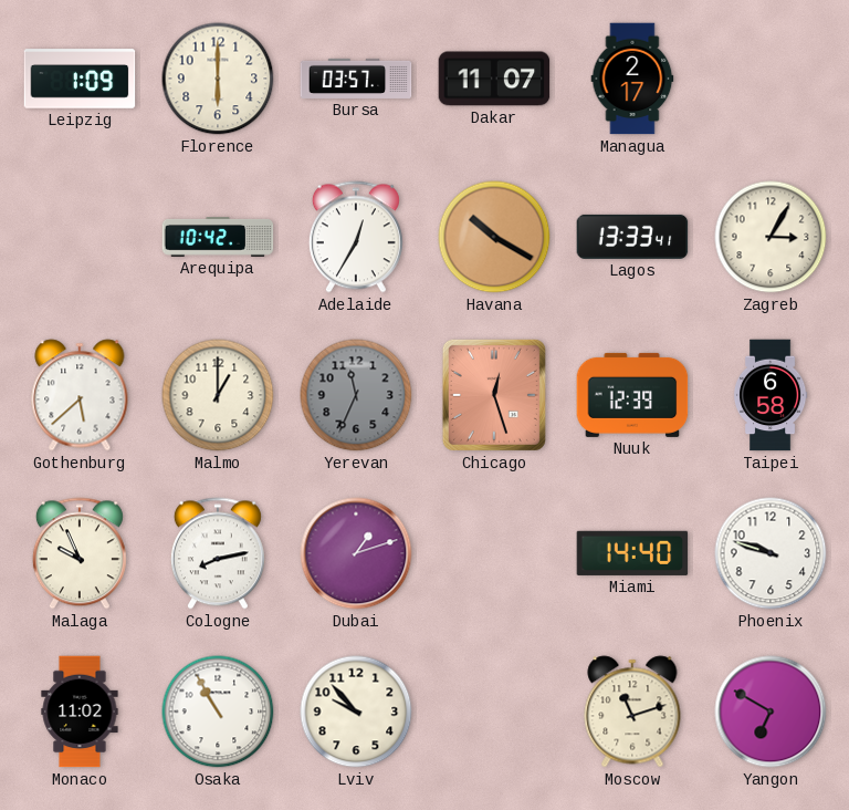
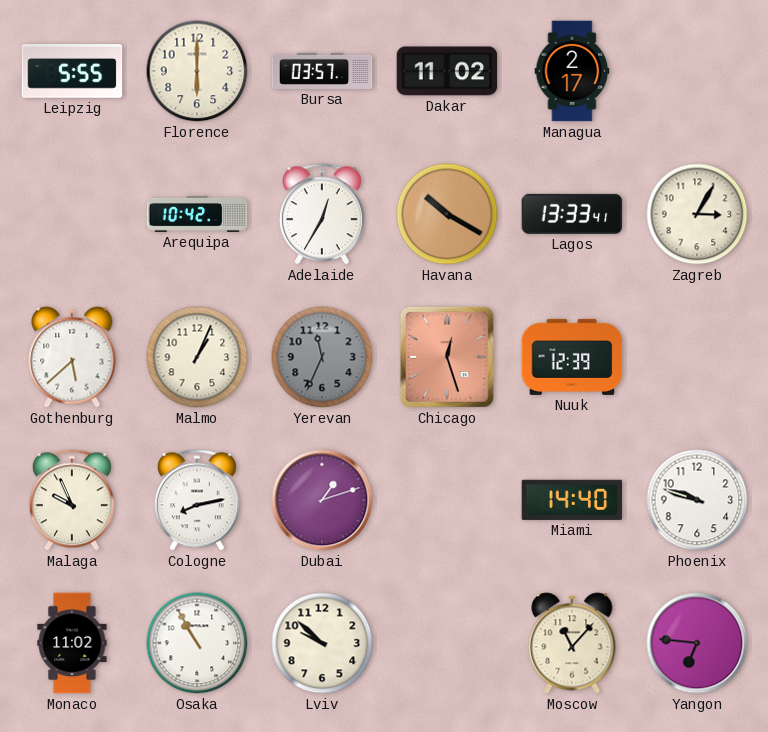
Leipzig: 1:09 -> 5:55
Dakar: 11:07 -> 11:02
Malmo: 1:00 -> 1:04
Taipei: 6:58 -> none
Lviv: 9:53 -> 9:52
Moscow: 11:12 -> 11:07
Yangon: 6:50 -> 6:46
